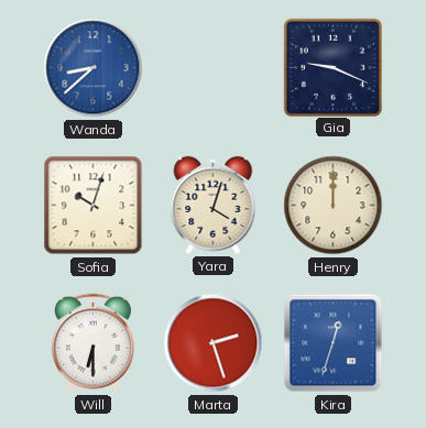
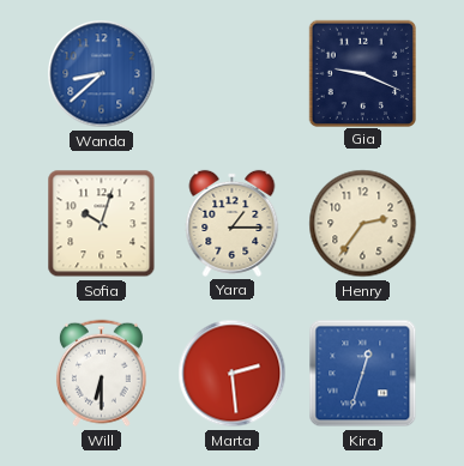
Yara: 4:03 -> 1:15
Henry: 12:00 -> 2:36
Marta: 2:27 -> 2:29
